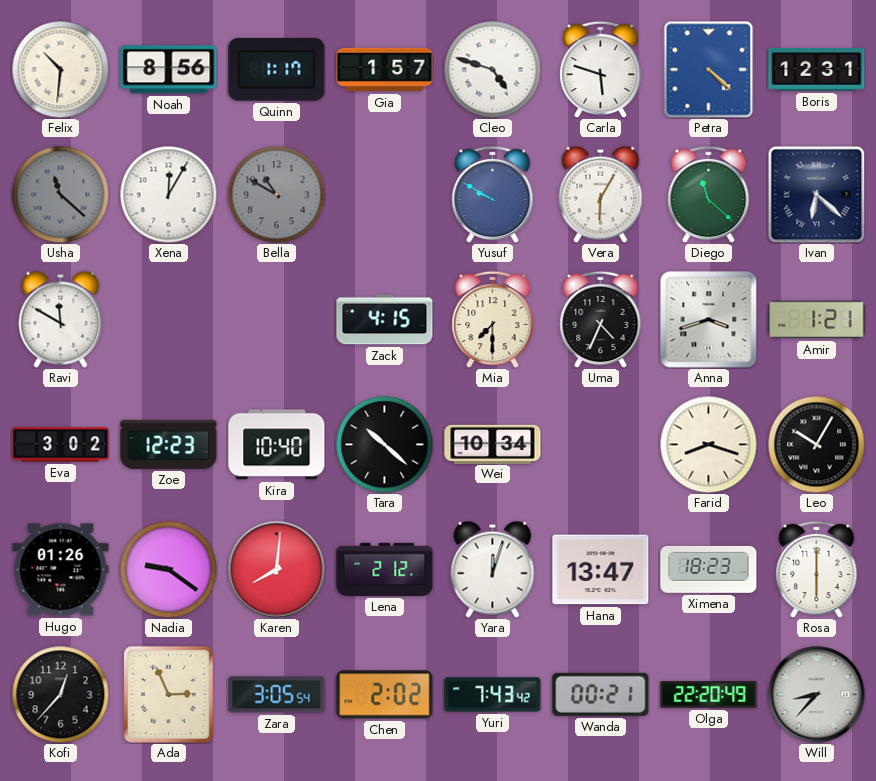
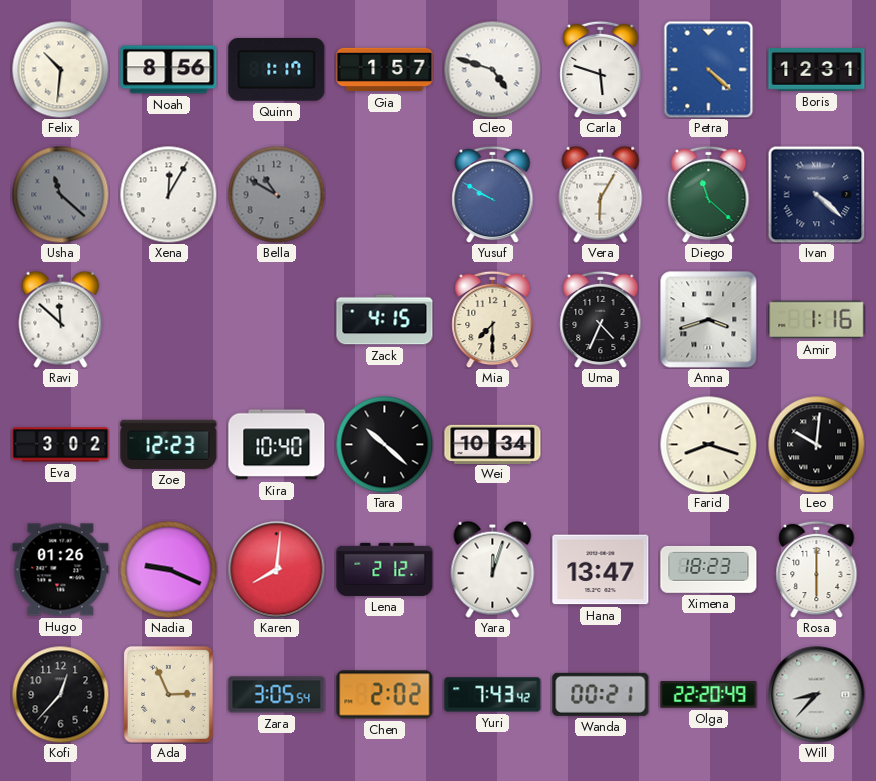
Ivan: 6:22 -> 4:22
Ravi: 11:50 -> 11:52
Amir: 1:21 -> 1:16
Leo: 10:05 -> 10:01
Nadia: 9:21 -> 9:19
